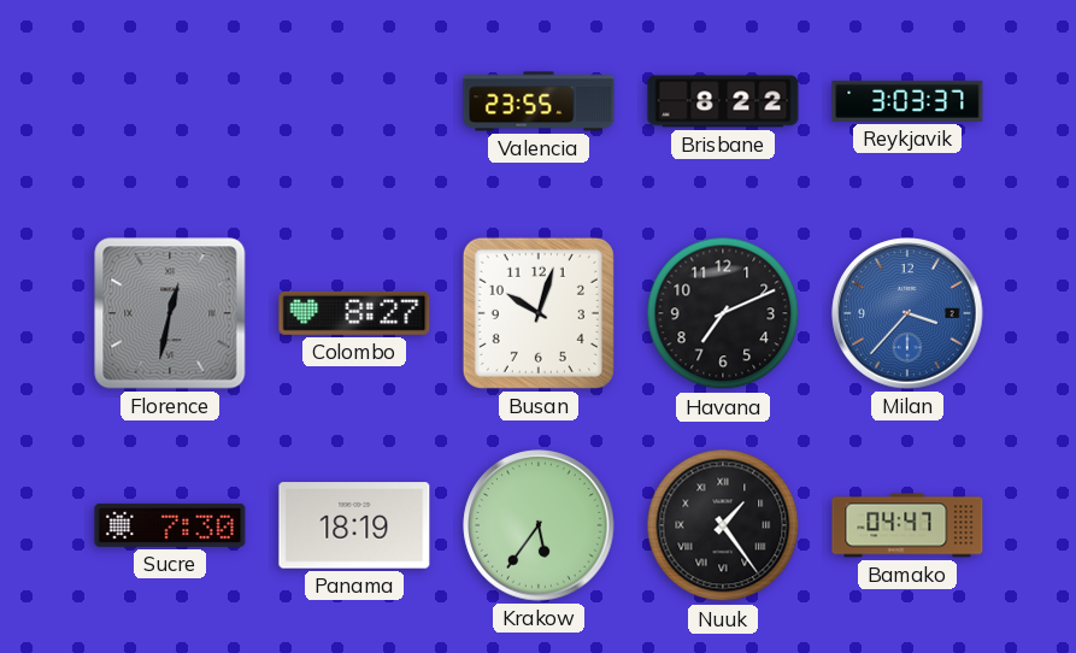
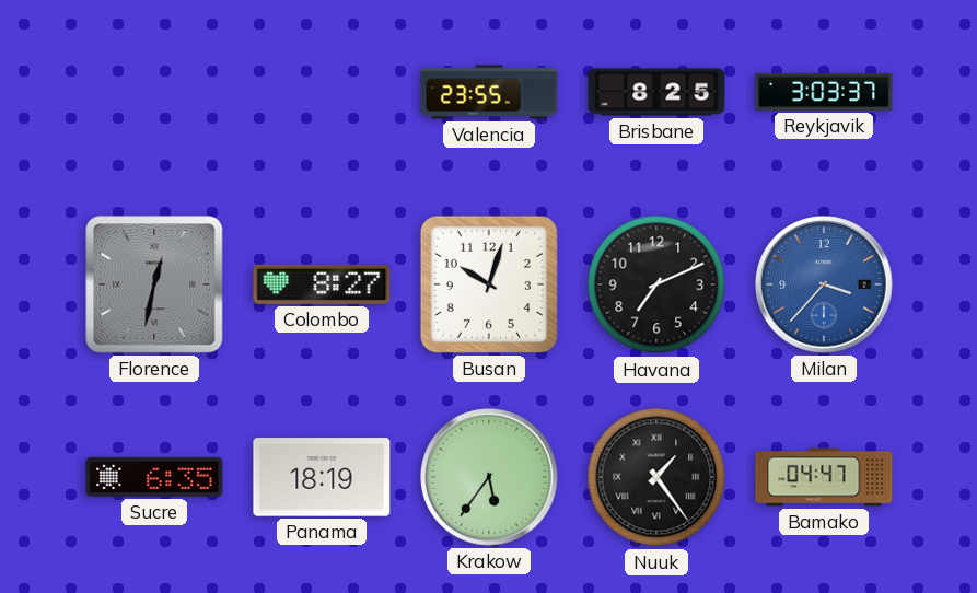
Brisbane: 8:22 -> 8:25
Sucre: 7:30 -> 6:35
